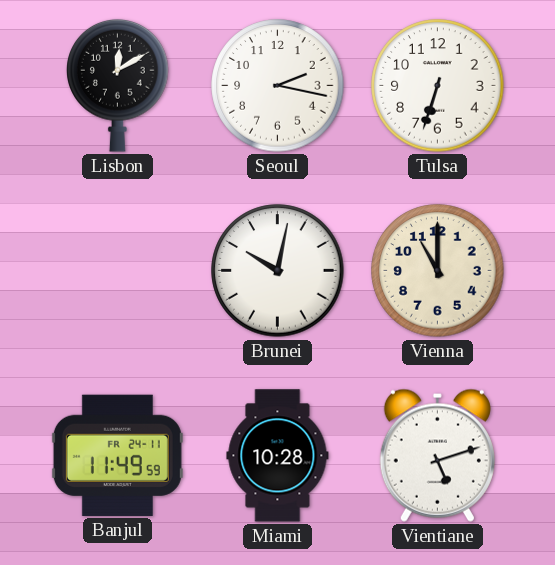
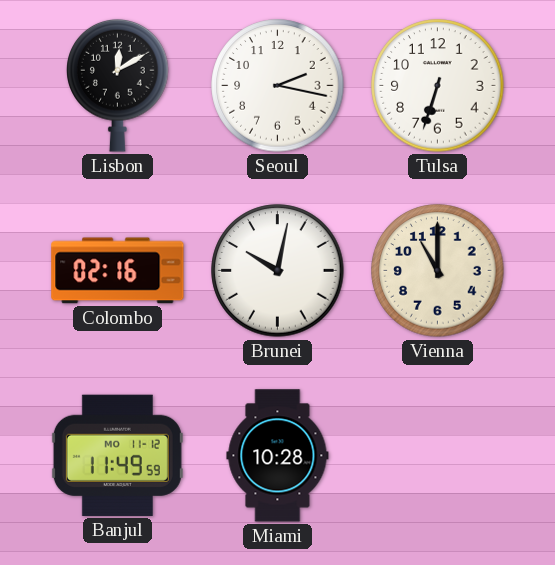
Colombo: none -> 02:16
Banjul date: FR 24-11 -> MO 11-12
Vientiane: 5:12 -> none
